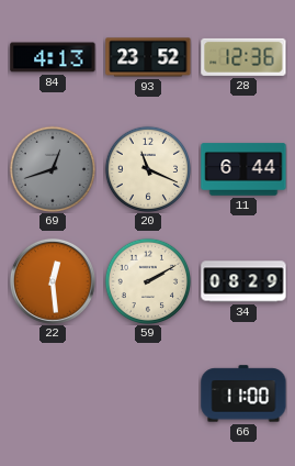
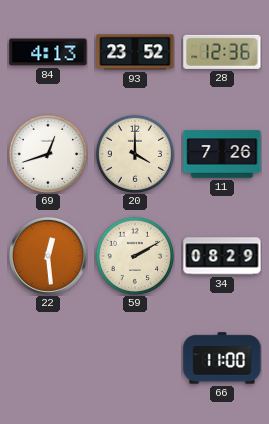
69 dial: grey -> white
20: 11:19 -> 4:00
11: 6:44 -> 7:26
